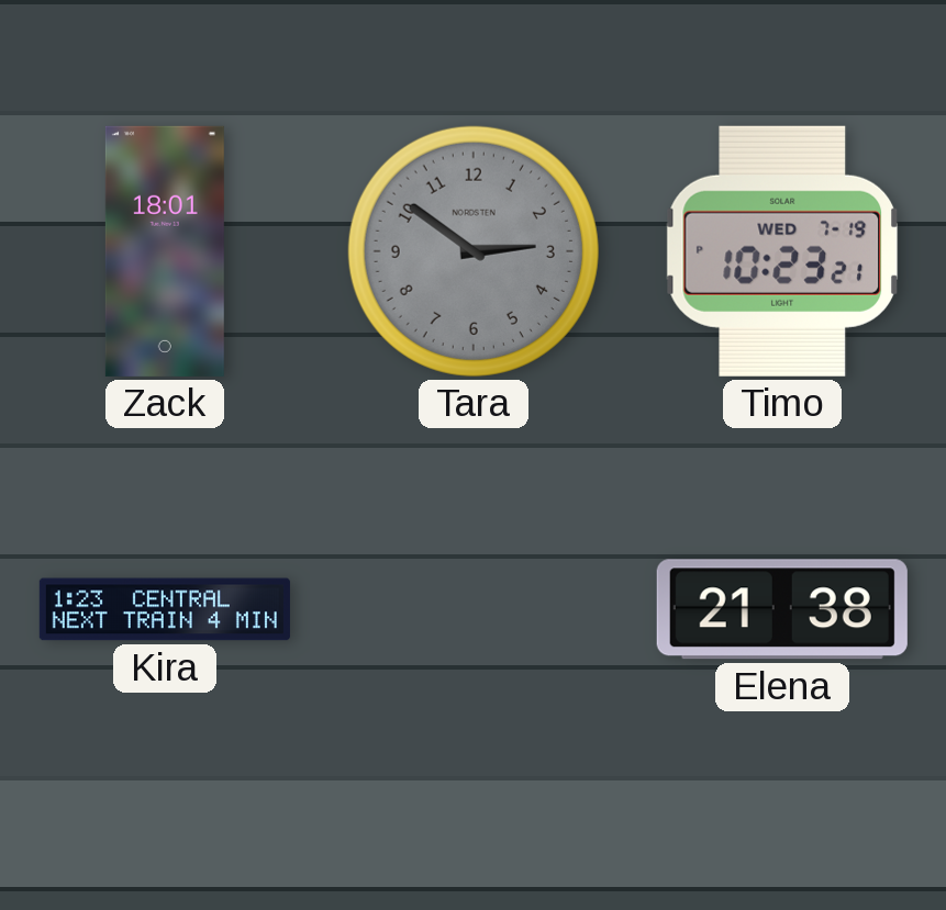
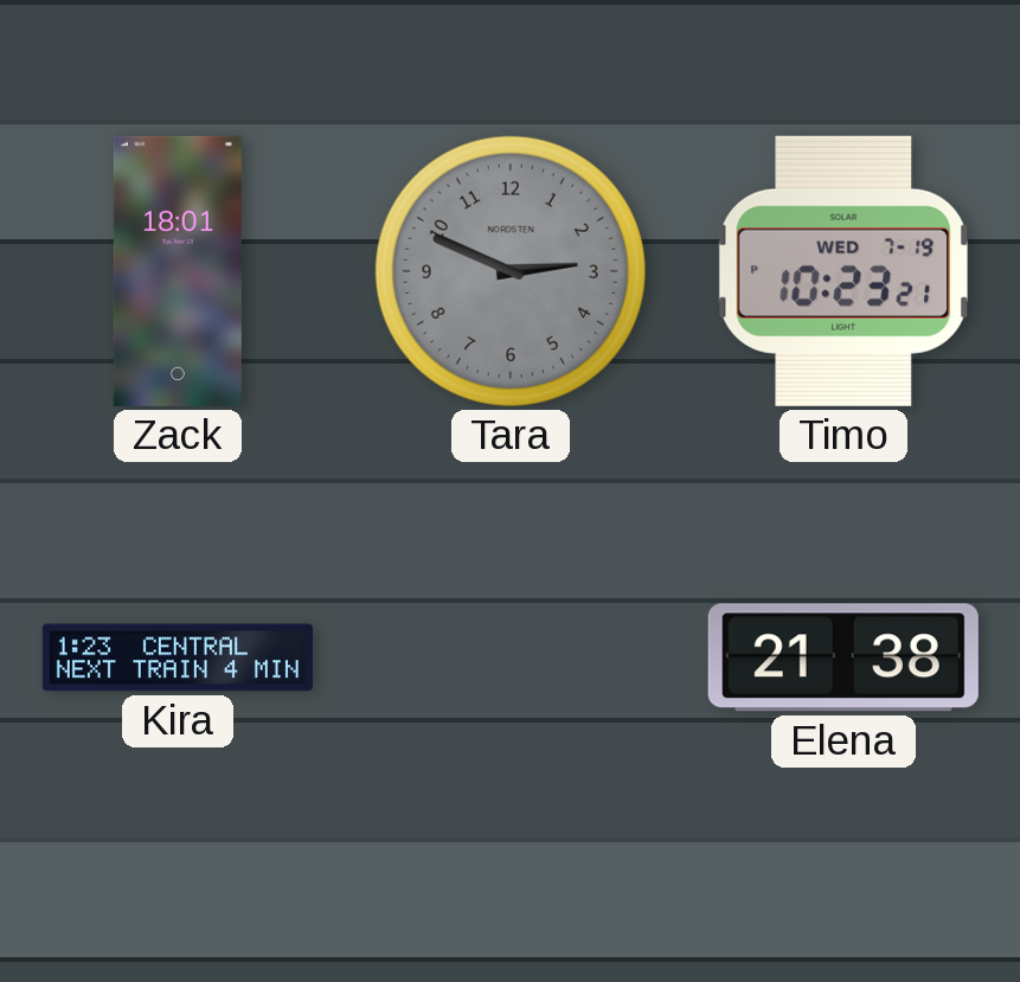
Tara: 2:51 -> 2:49
